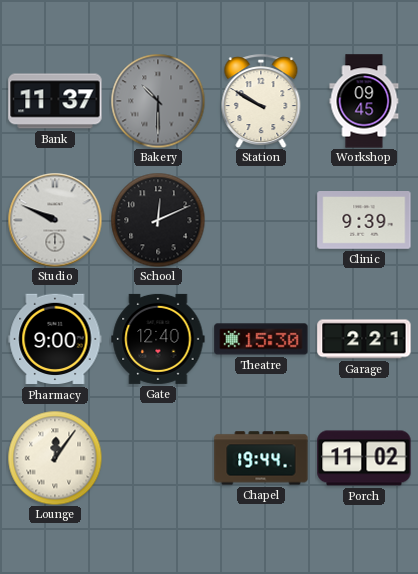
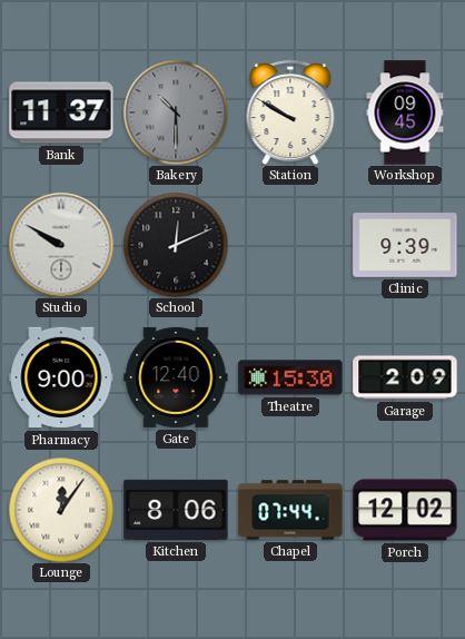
Studio: 9:49 -> 9:50
Garage: 2:21 -> 2:09
Kitchen: none -> 8:06
Chapel: 19:44 -> 07:44
Porch: 11:02 -> 12:02
